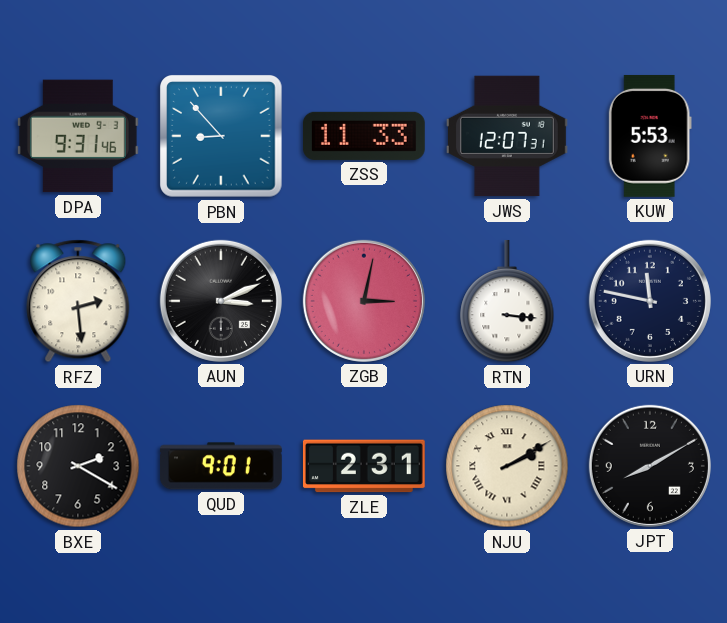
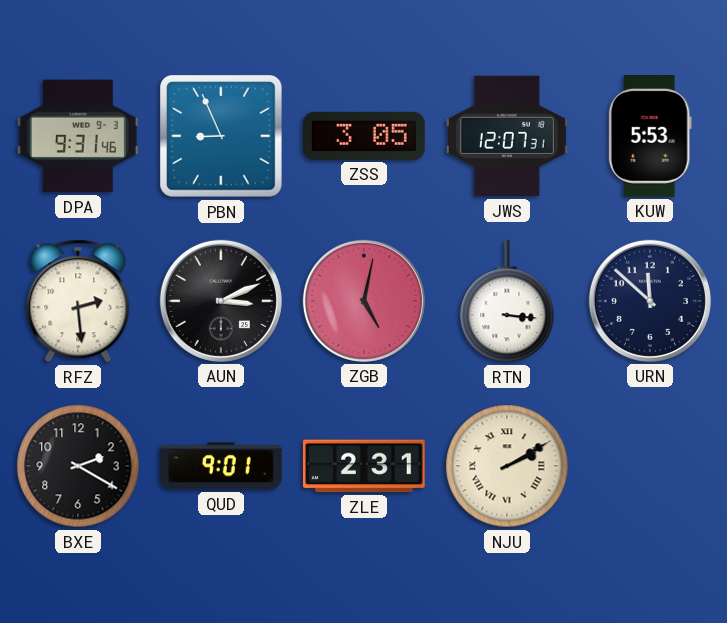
PBN: 8:53 -> 8:56
ZSS: 11:33 -> 3:05
ZGB: 3:02 -> 5:02
URN: 11:47 -> 11:52
JPT: 8:10 -> none
